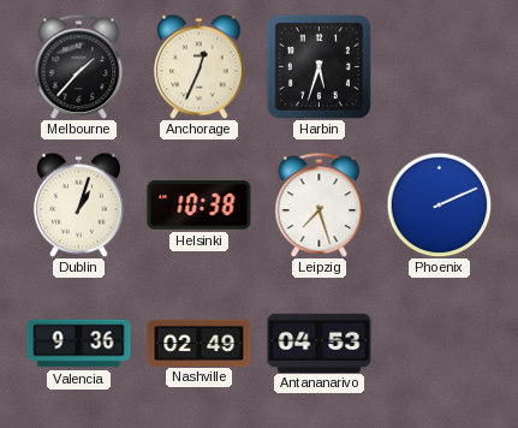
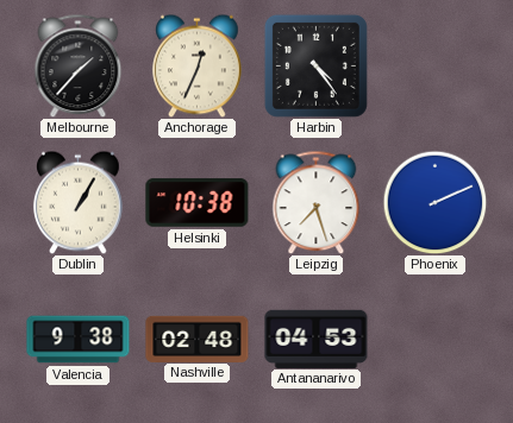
Harbin: 5:33 -> 4:24
Dublin: 1:03 -> 1:05
Valencia: 9:36 -> 9:38
Nashville: 02:49 -> 02:48
